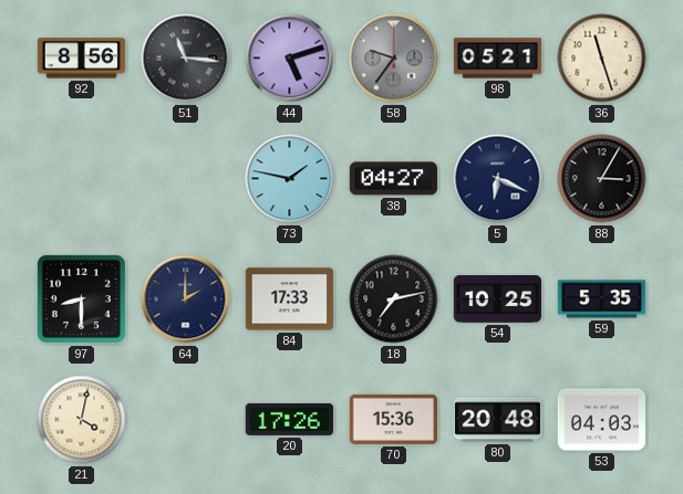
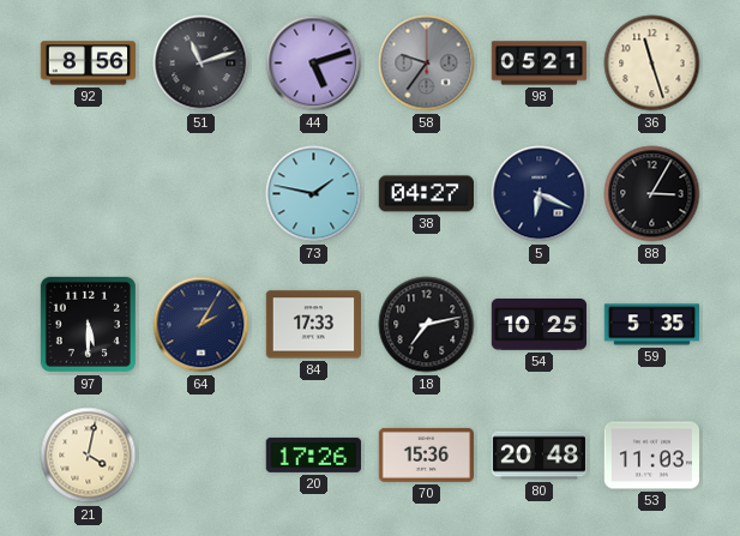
51: 11:16 -> 11:12
97: 8:30 -> 5:30
64: 2:00 -> 2:05
53: 04:03 -> 11:03
